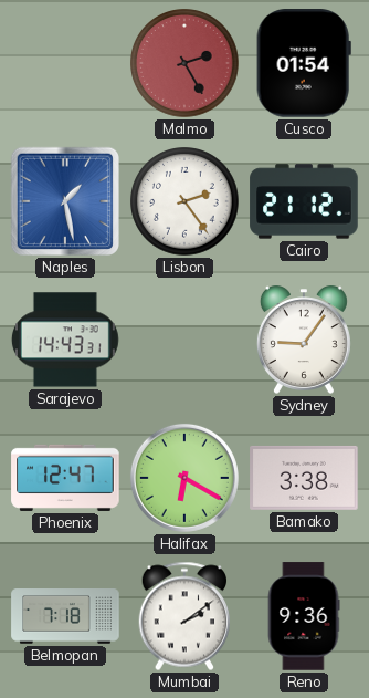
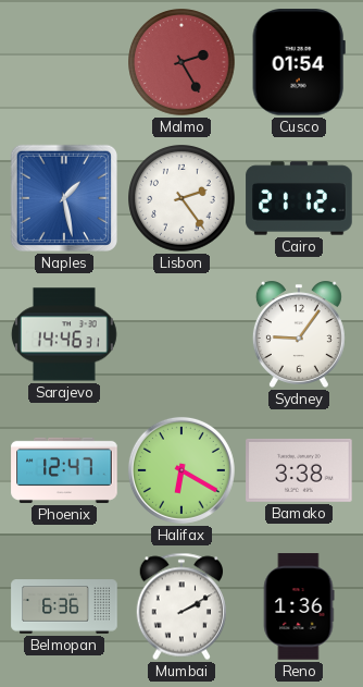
Sarajevo: 14:43 -> 14:46
Belmopan: 7:18 -> 6:36
Mumbai: 2:09 -> 2:10
Reno: 9:36 -> 1:36
